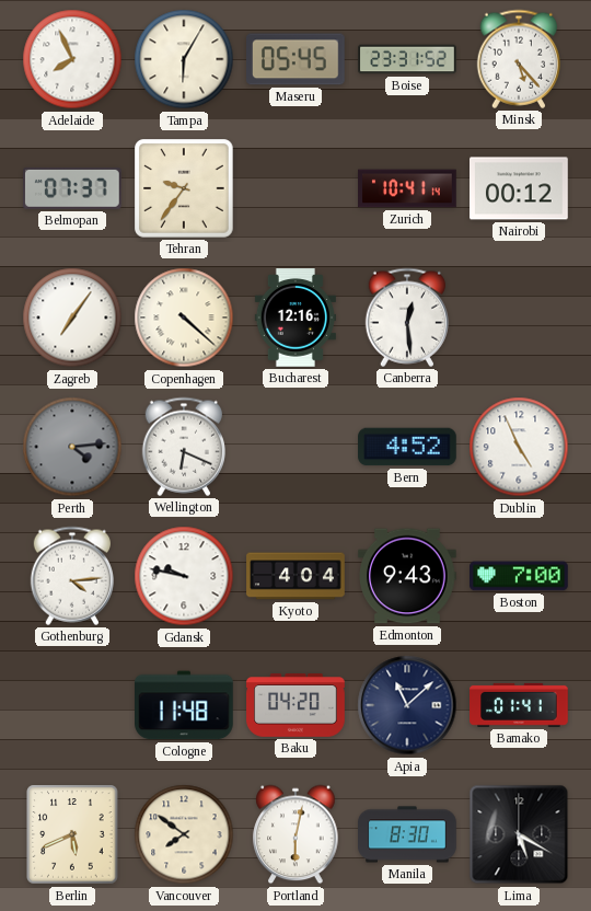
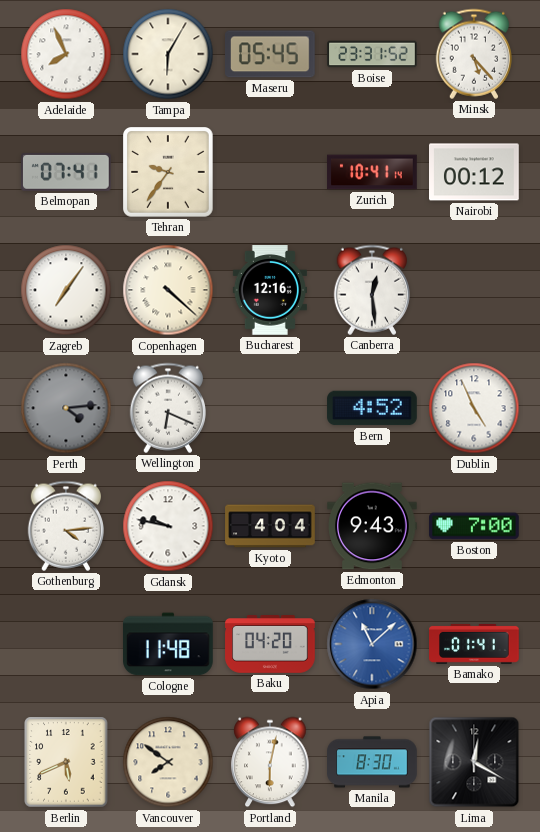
Belmopan: 07:37 -> 07:41
Apia dial: navy -> blue
Lima: 5:20 -> 12:20
